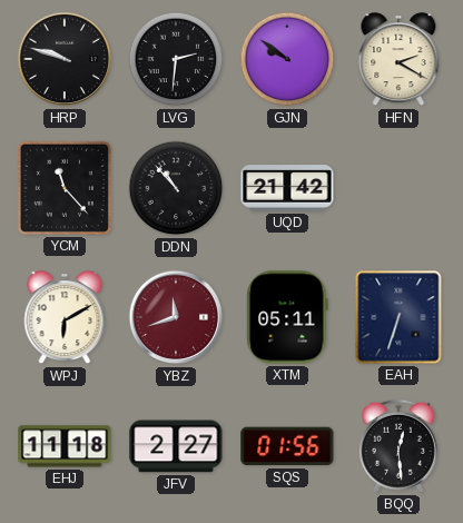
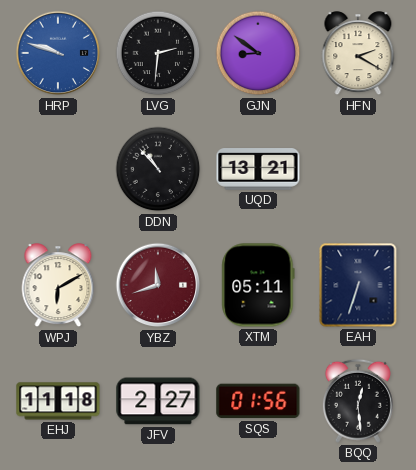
HRP dial: black -> blue
GJN: 9:51 -> 8:51
YCM: 11:23 -> none
UQD: 21:42 -> 13:21
